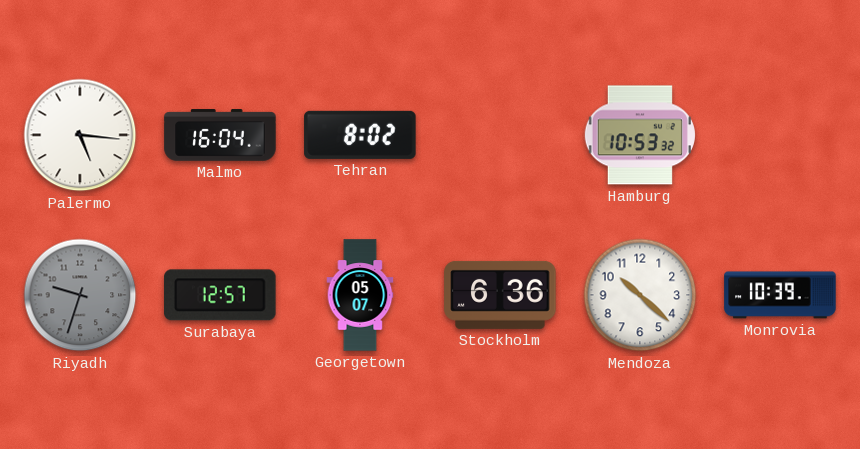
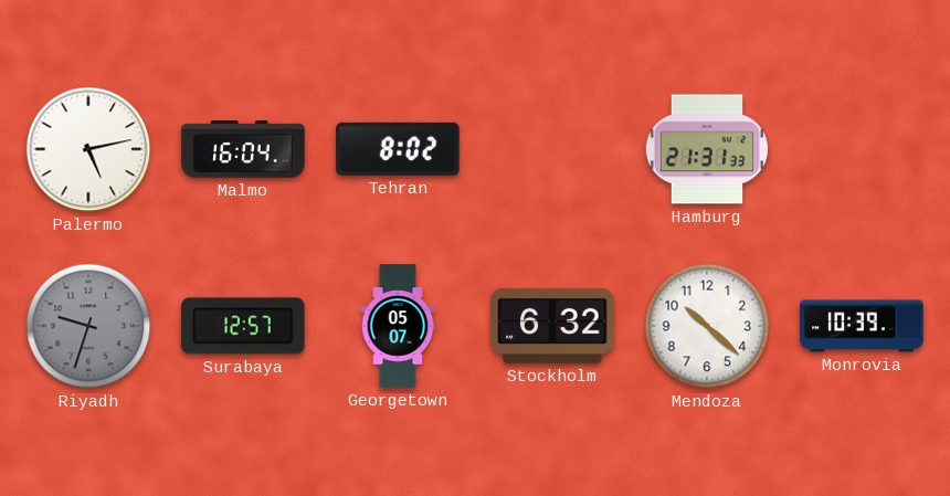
Palermo: 5:16 -> 5:13
Hamburg: 10:53 -> 21:31
Stockholm: 6:36 -> 6:32
